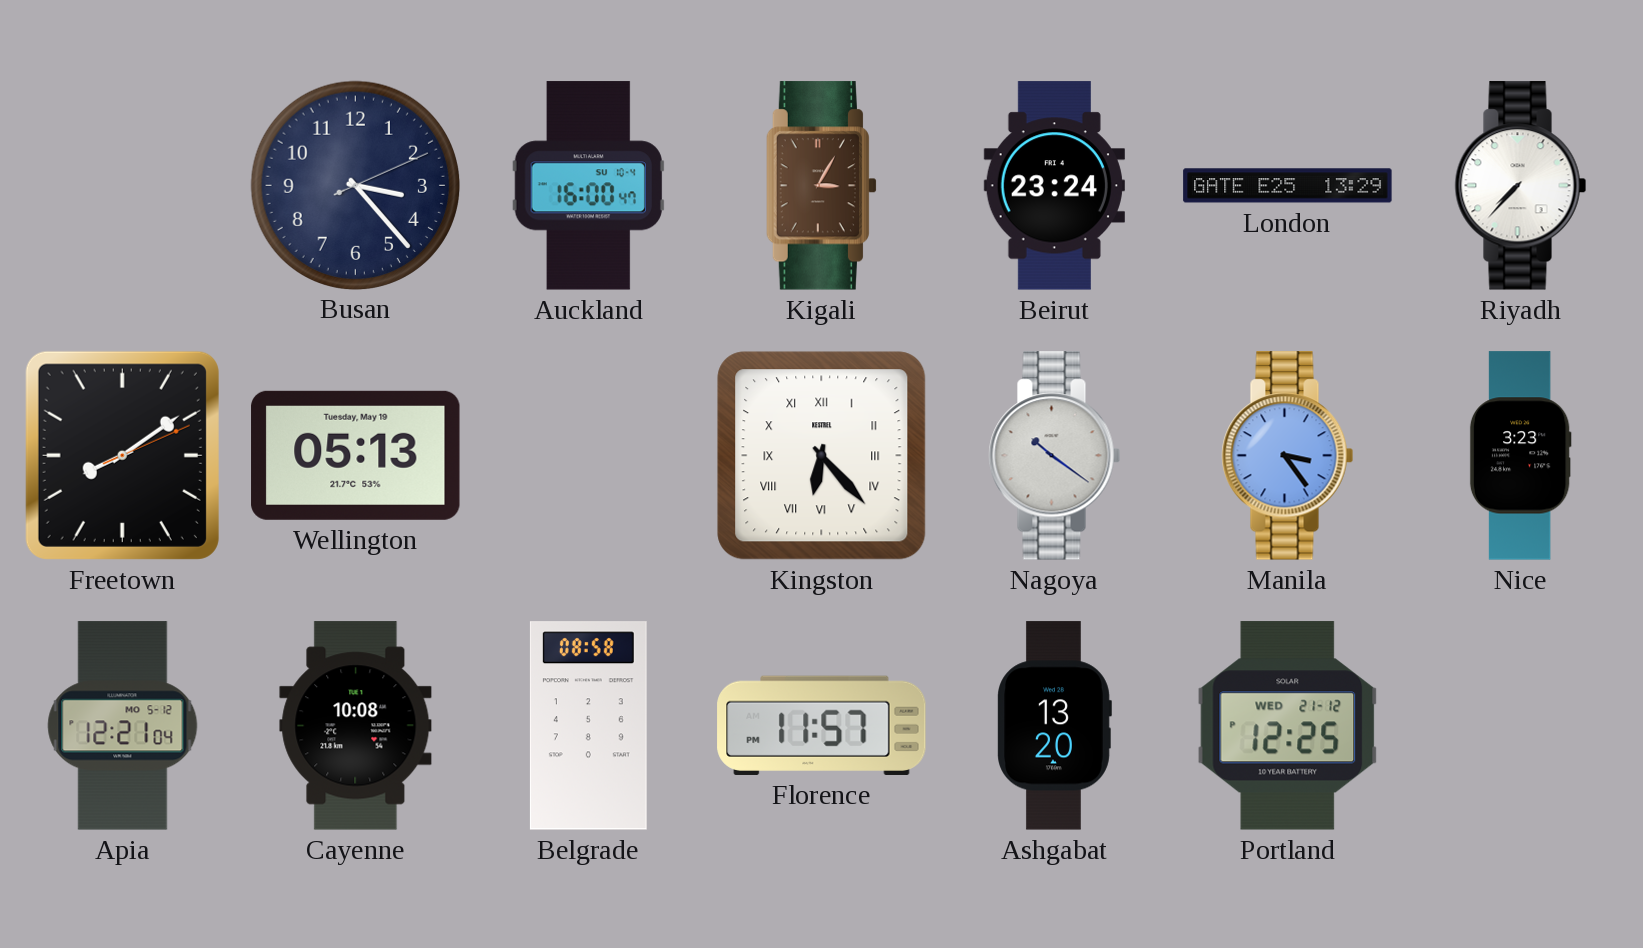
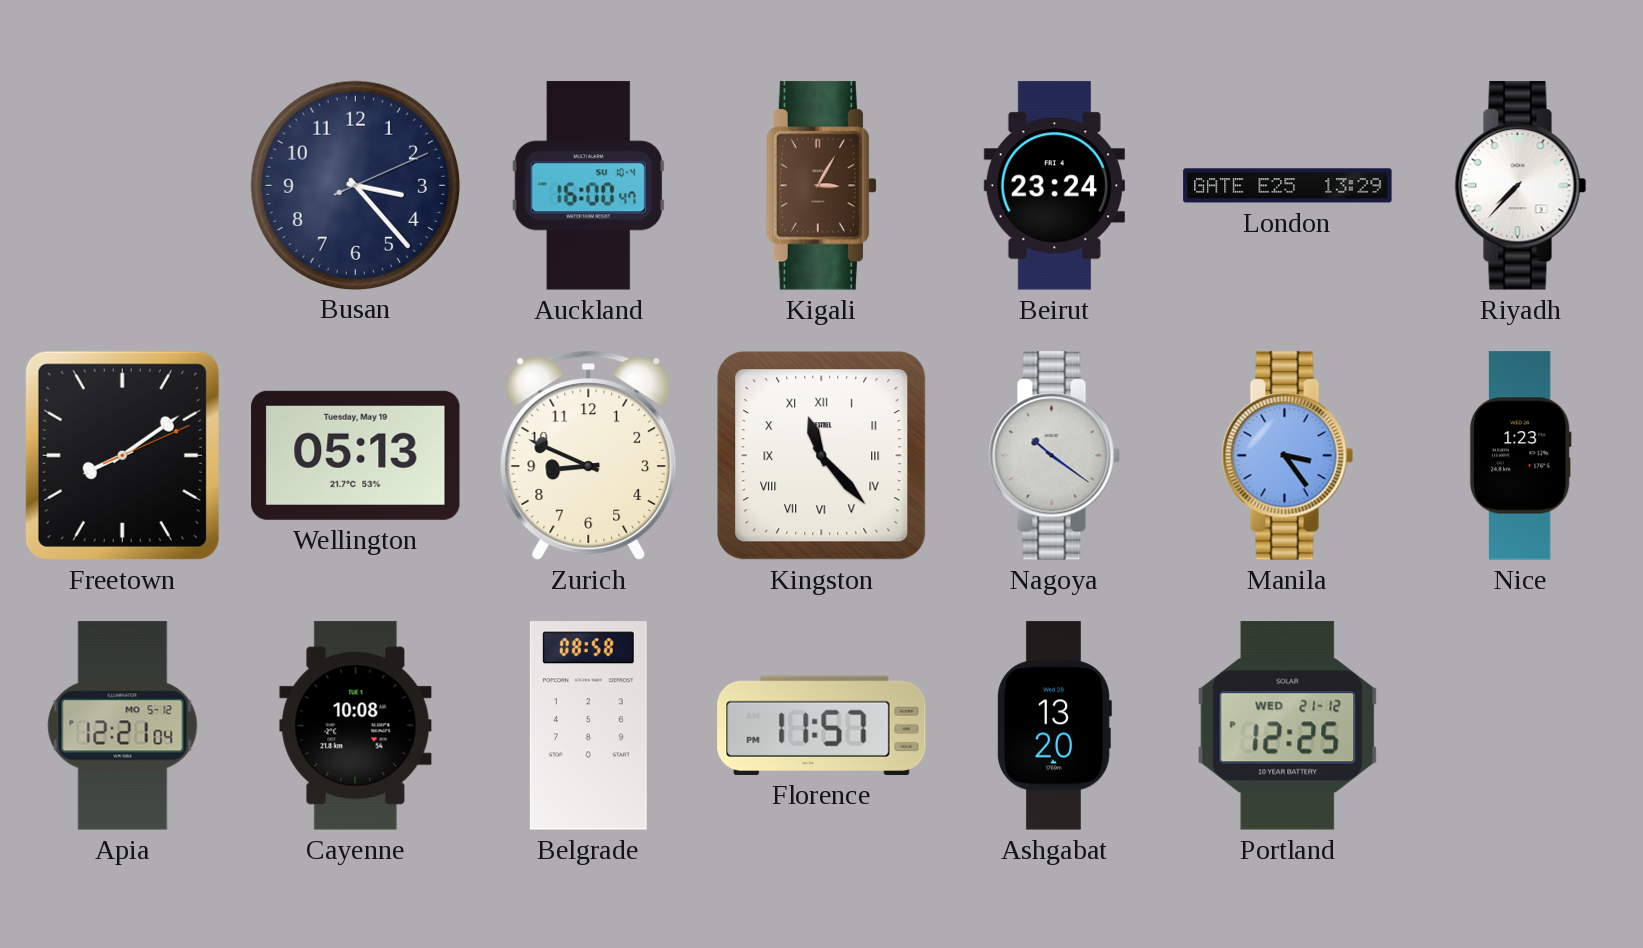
Zurich: none -> 8:49
Kingston: 6:23 -> 11:23
Nice: 3:23 -> 1:23
